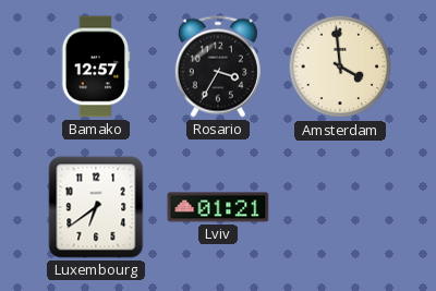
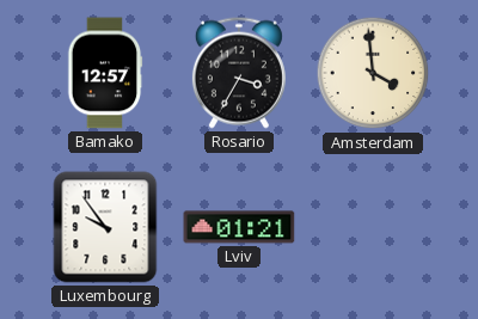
Luxembourg: 6:39 -> 9:54
